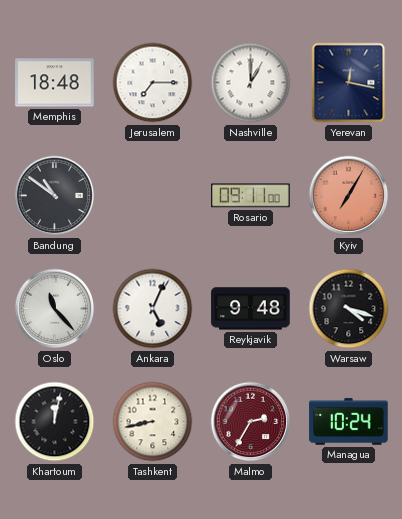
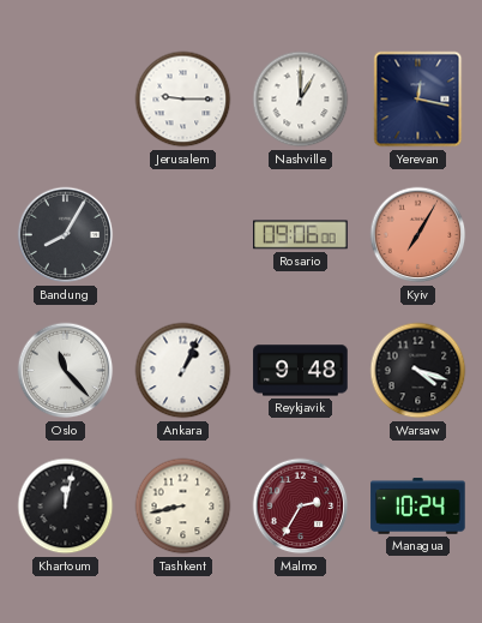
Memphis: 18:48 -> none
Jerusalem: 7:15 -> 9:15
Bandung: 10:51 -> 8:05
Rosario: 09:11 -> 09:06
Ankara: 5:04 -> 1:04
